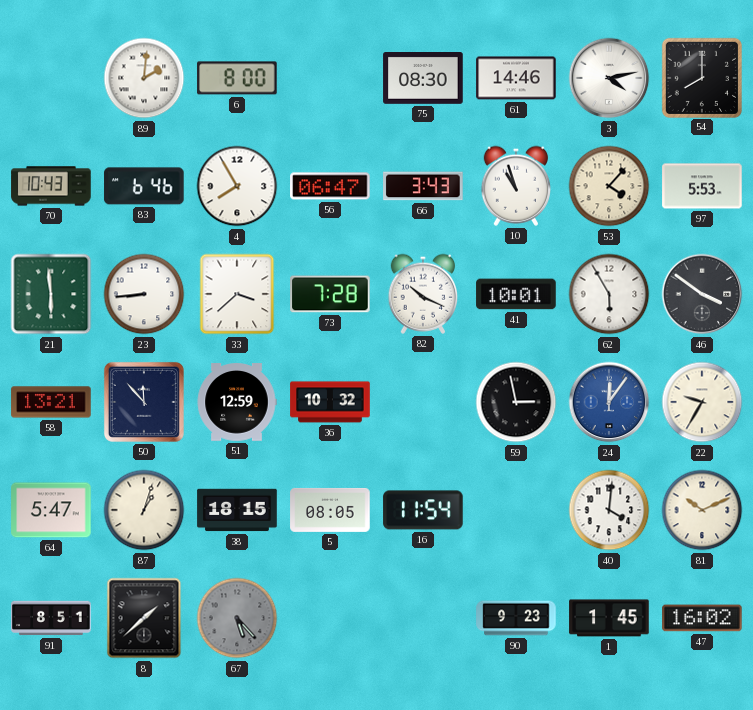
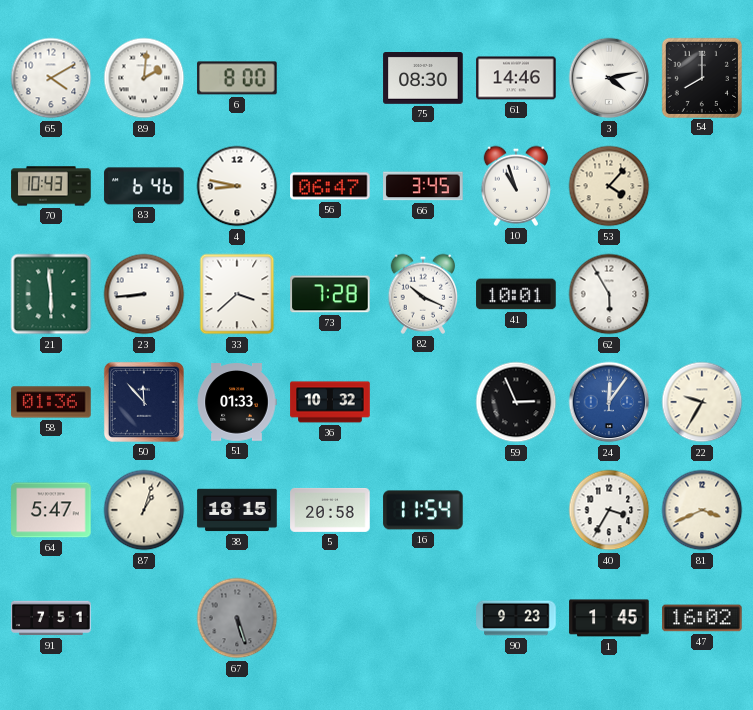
65: none -> 4:10
4: 7:55 -> 8:47
66: 3:43 -> 3:45
97: 5:53 -> none
46: 3:51 -> none
58: 13:21 -> 01:36
51: 12:59 -> 01:33
59: 2:58 -> 2:56
5: 08:05 -> 20:58
40: 4:01 -> 3:35
81: 10:11 -> 3:41
91: 8:51 -> 7:51
8: 1:38 -> none
67: 5:23 -> 5:27
